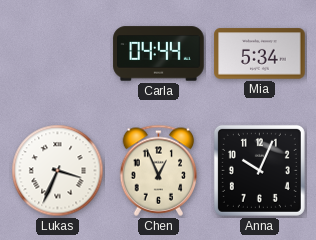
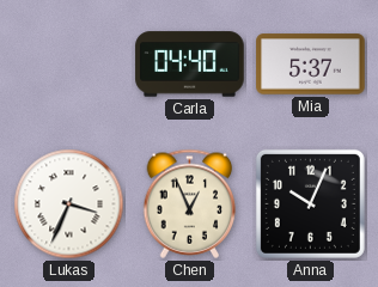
Carla: 04:44 -> 04:40
Mia: 5:34 -> 5:37
